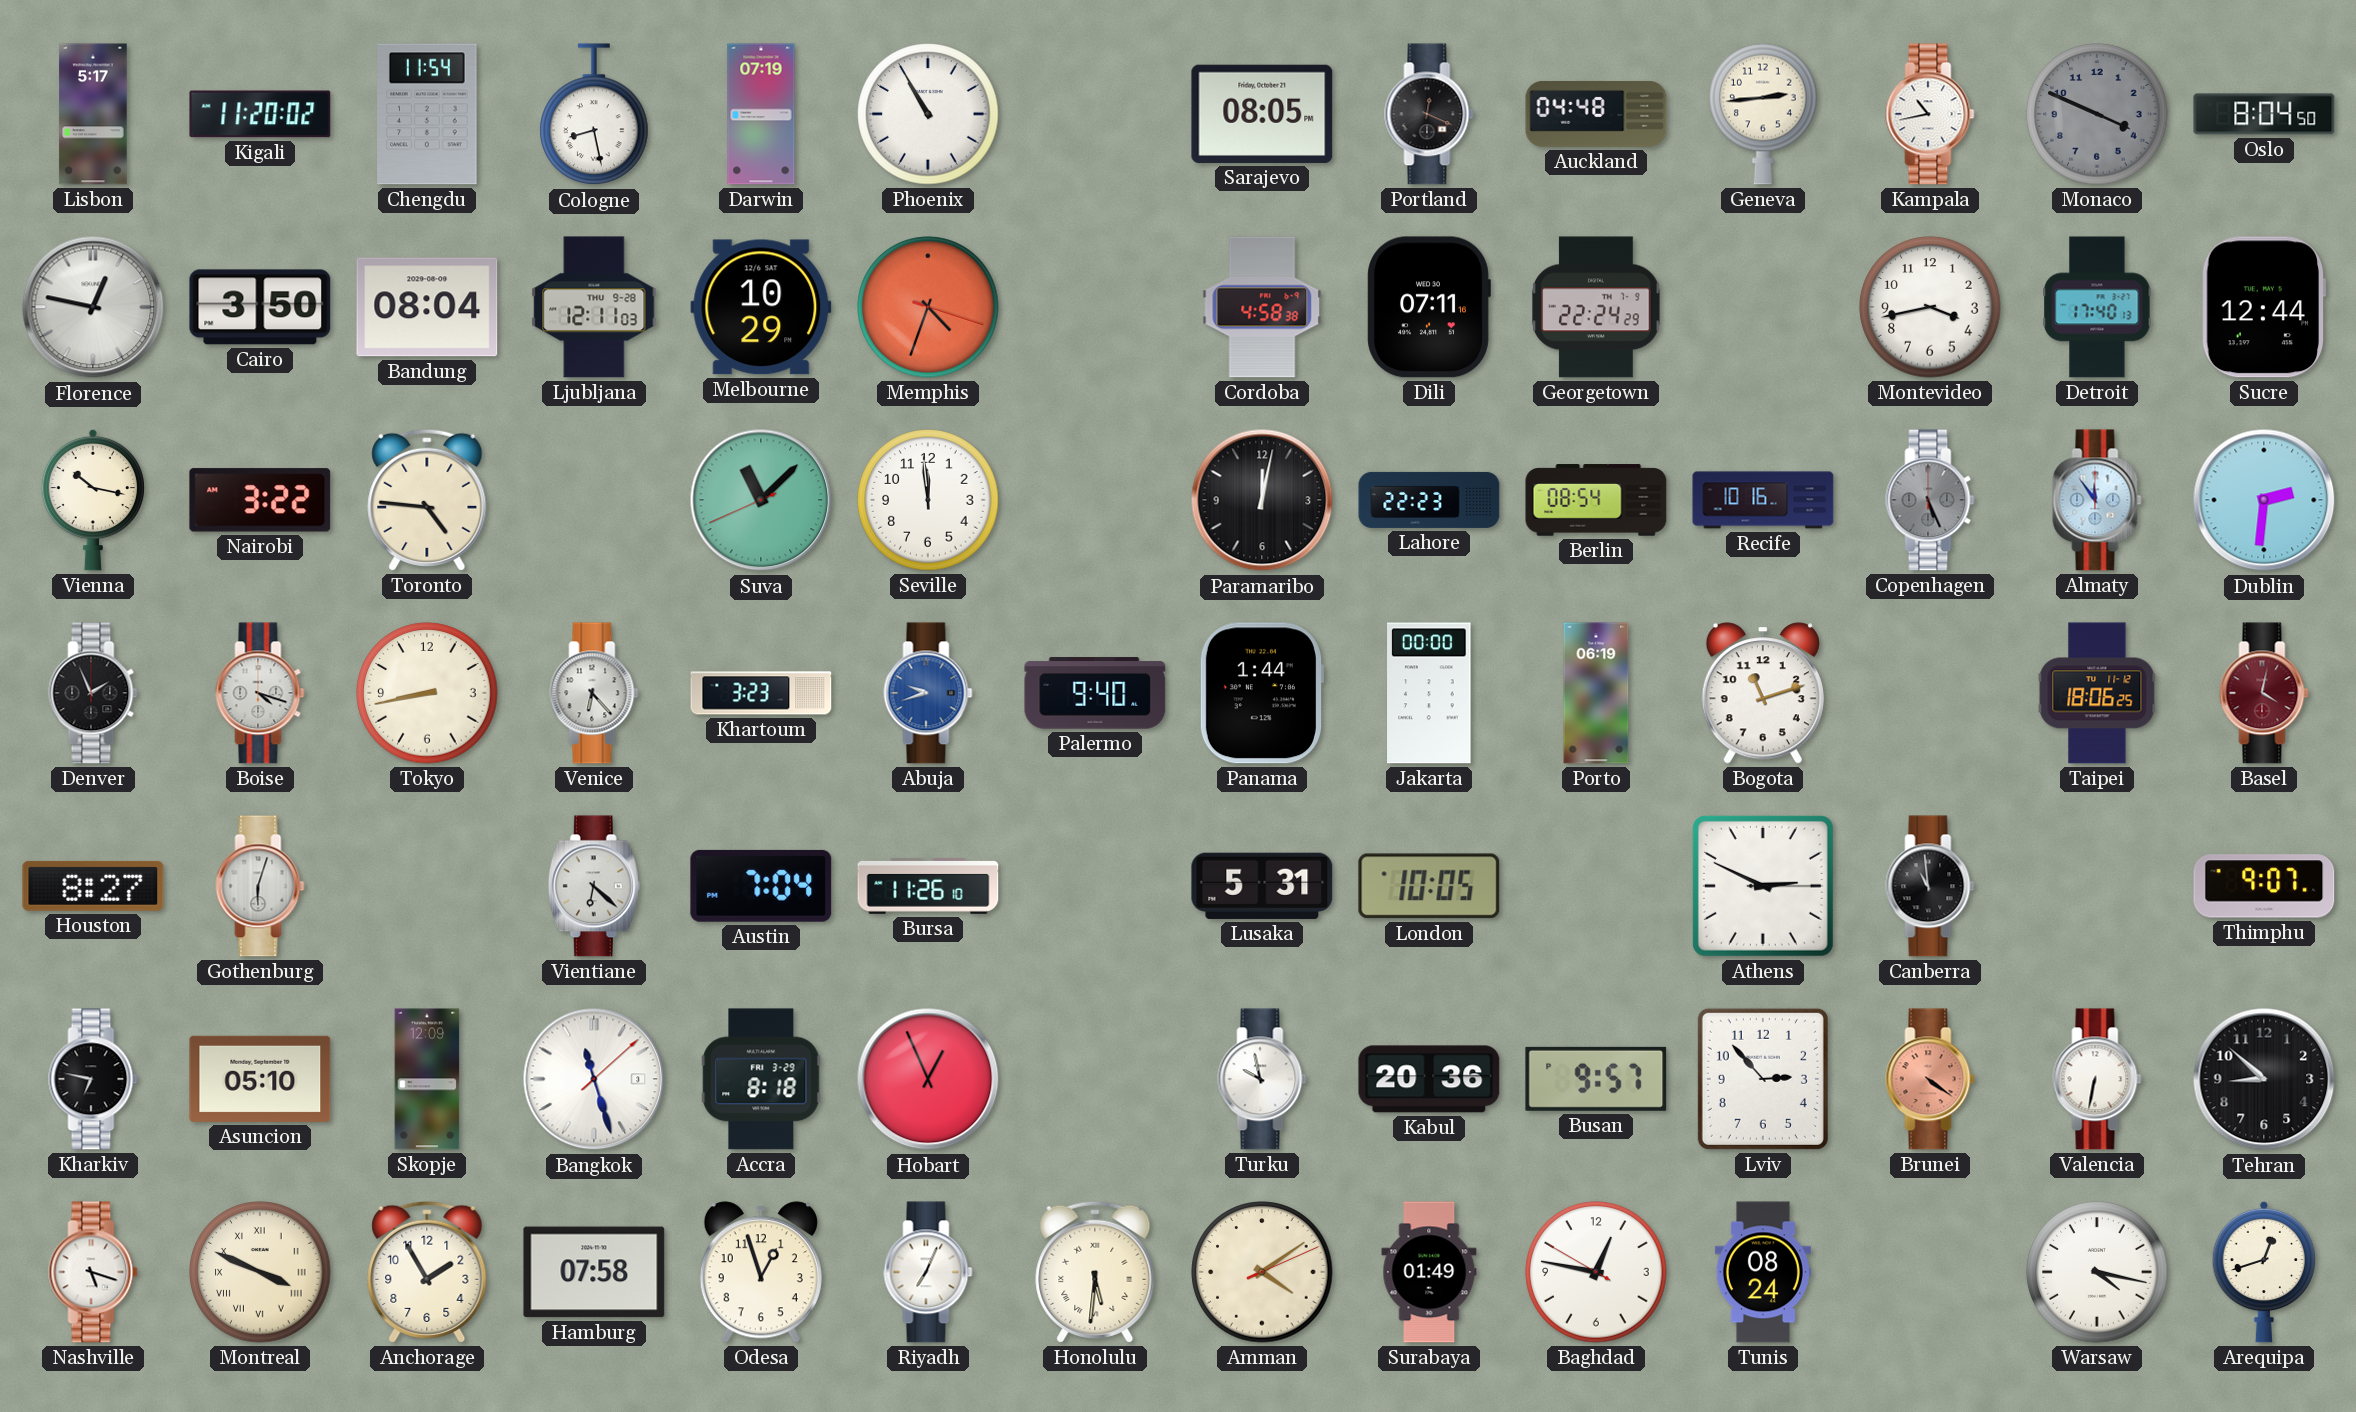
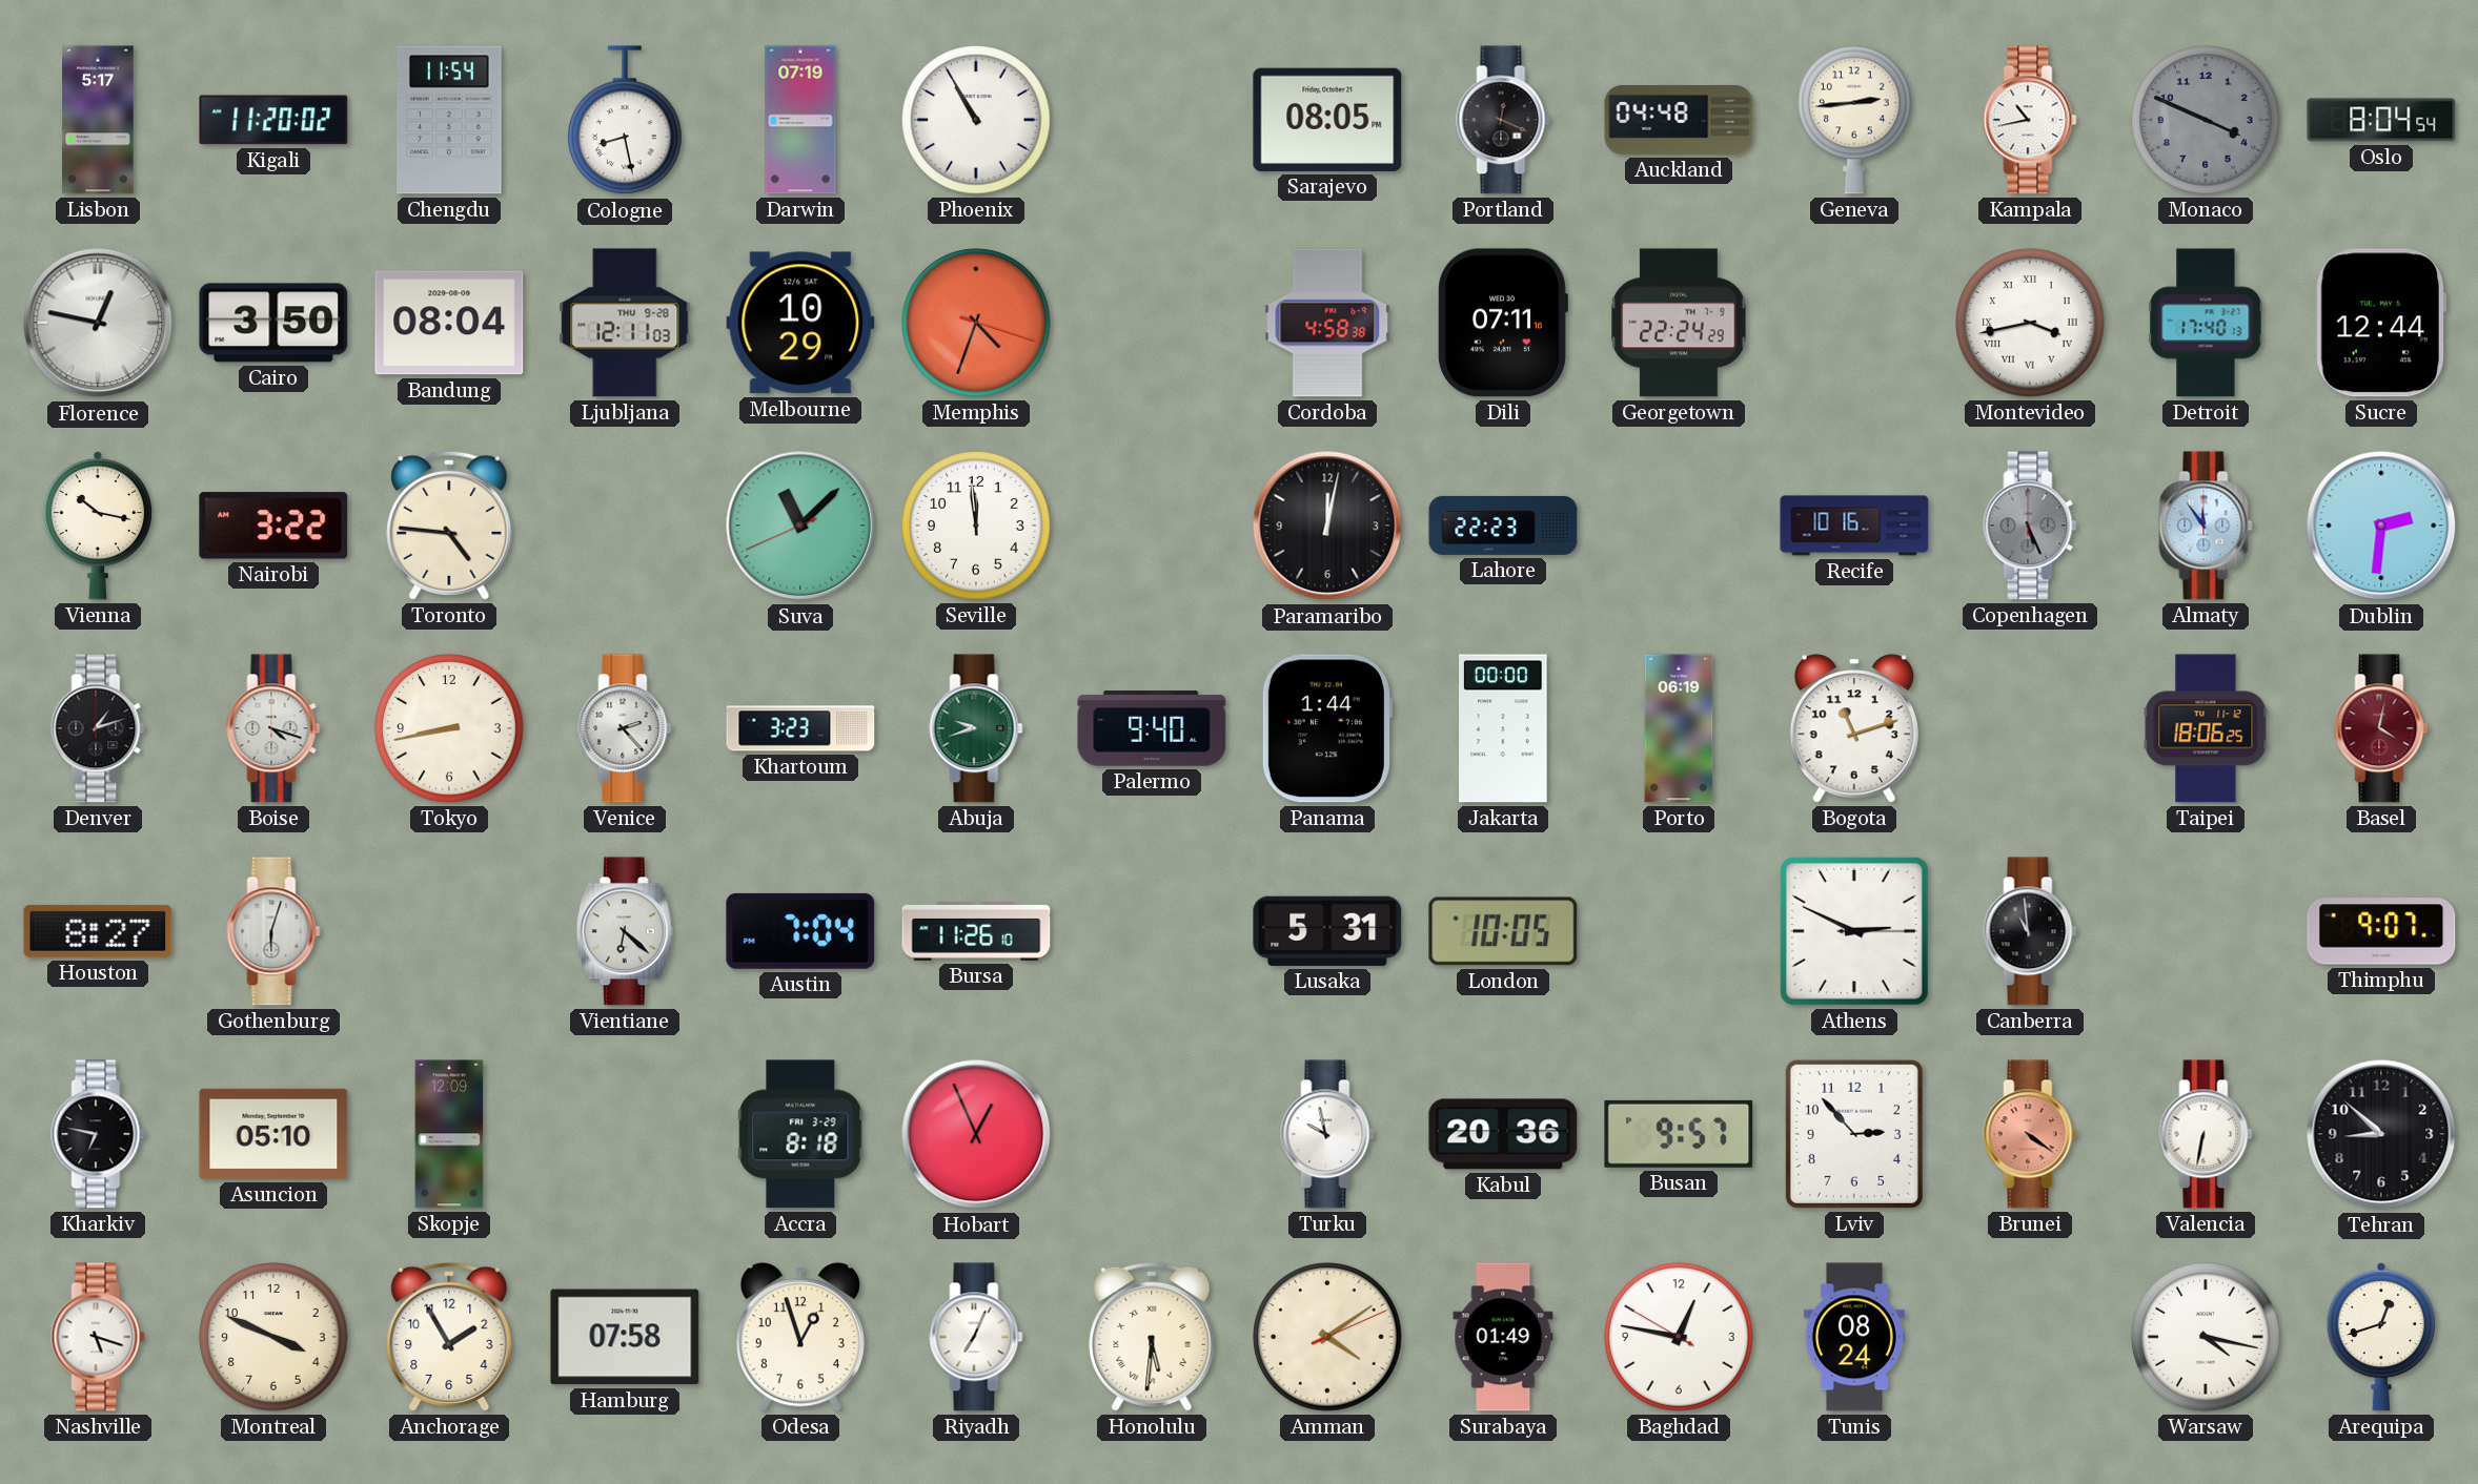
Oslo: 8:04:50 -> 8:04:54
Montevideo numerals: Arabic -> Roman
Berlin: 08:54 -> none
Denver: 1:56 -> 1:12
Venice: 6:23 -> 2:23
Abuja dial: blue -> green
Bangkok: 11:27 -> none
Montreal numerals: Roman -> Arabic
